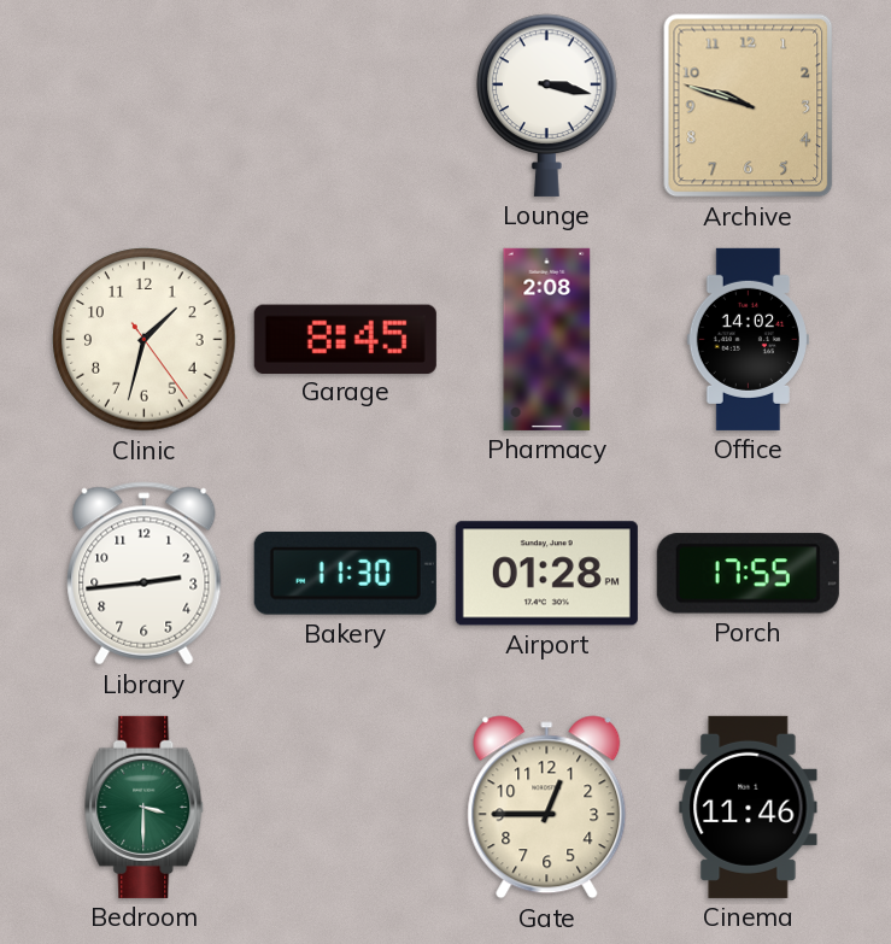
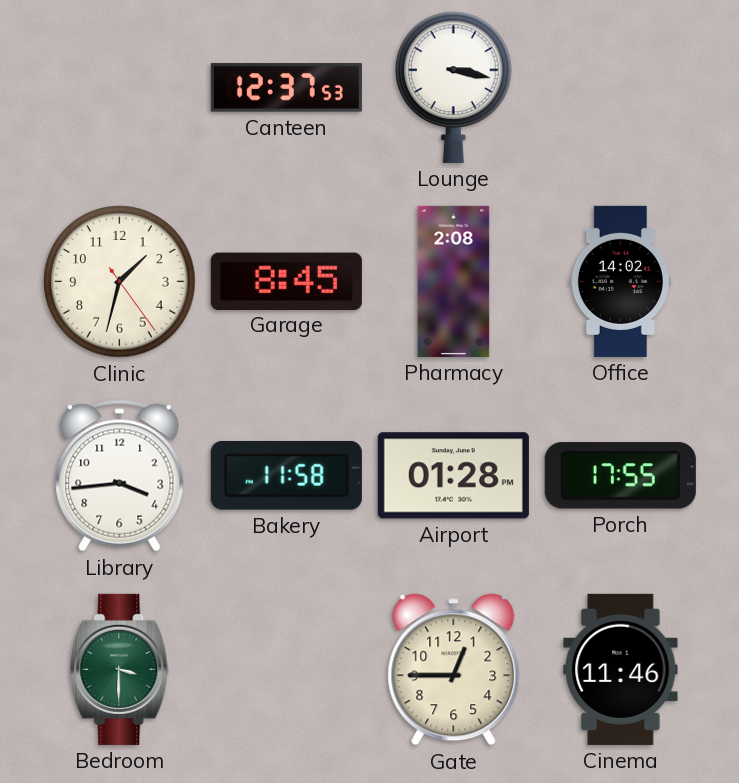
Canteen: none -> 12:37
Archive: 9:48 -> none
Library: 2:44 -> 3:44
Bakery: 11:30 -> 11:58
